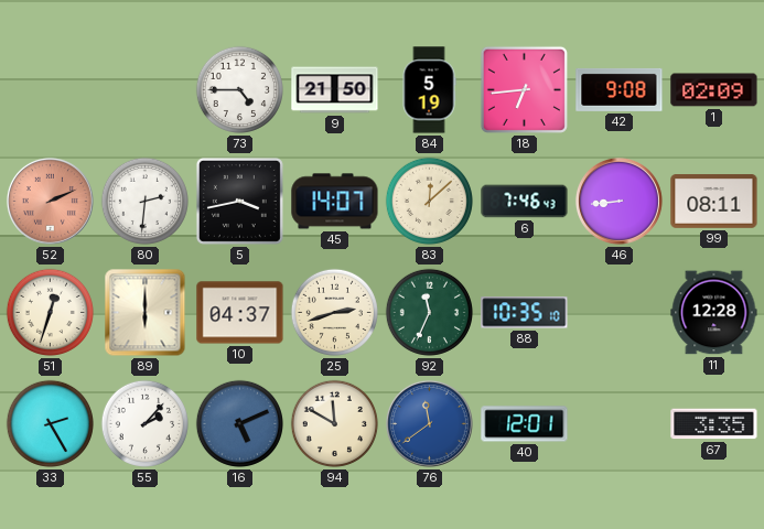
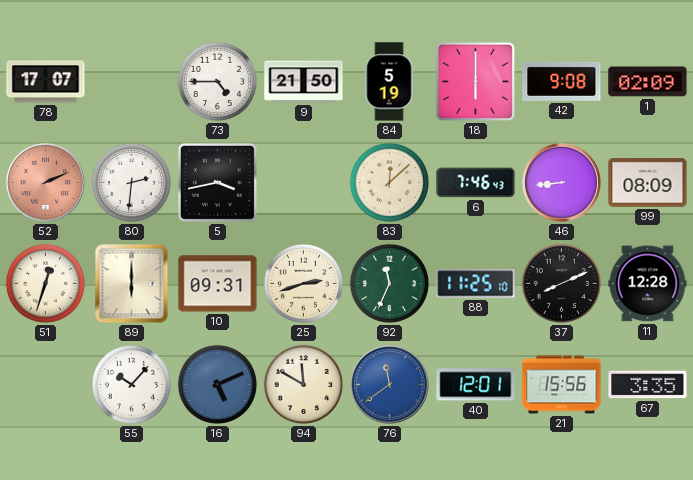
78: none -> 17:07
18: 6:44 -> 6:00
45: 14:07 -> none
99: 08:11 -> 08:09
10: 04:37 -> 09:31
88: 10:35 -> 11:25
37: none -> 8:11
33: 2:25 -> none
55: 2:07 -> 10:07
21: none -> 15:56
